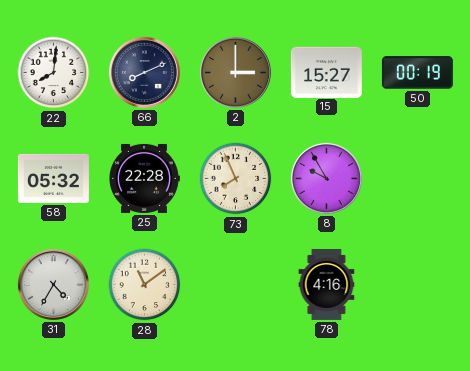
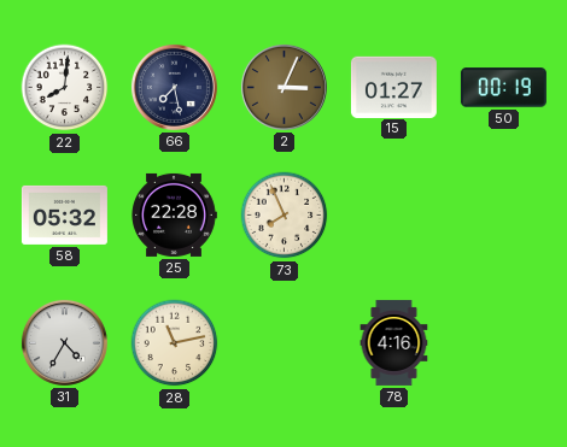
66: 8:11 -> 7:28
2: 3:00 -> 3:04
15: 15:27 -> 01:27
8: 9:55 -> none
28: 11:09 -> 11:13
